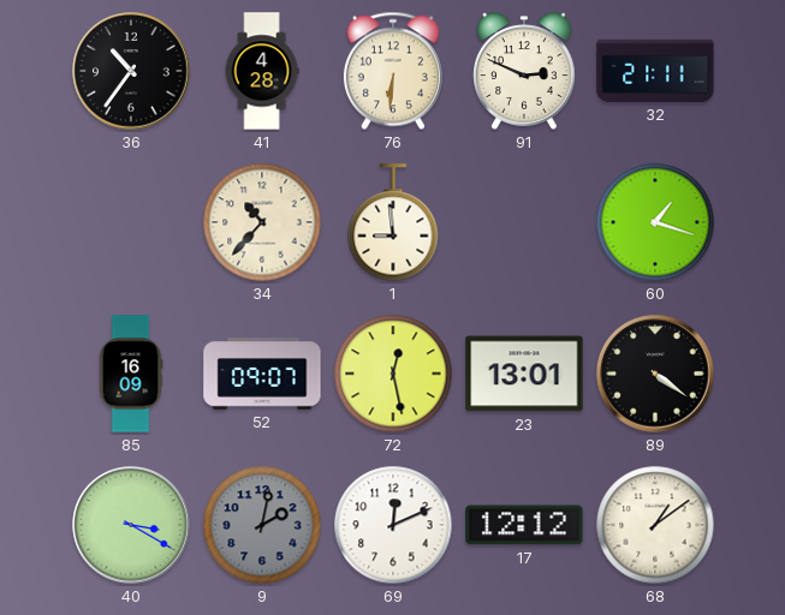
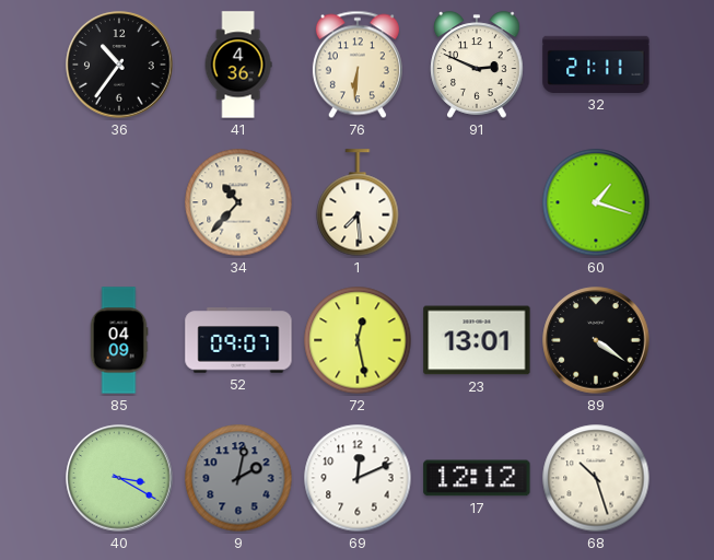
41: 4:28 -> 4:36
1: 8:59 -> 7:29
85: 16:09 -> 04:09
68: 1:09 -> 10:27
